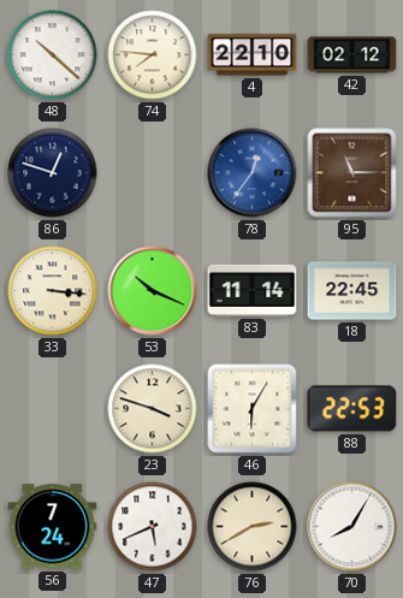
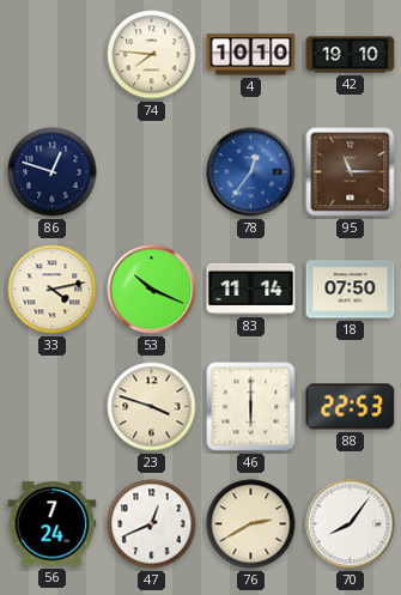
48: 10:22 -> none
4: 22:10 -> 10:10
42: 02:12 -> 19:10
33: 3:16 -> 4:13
18: 22:45 -> 07:50
46: 6:05 -> 6:00
47: 5:41 -> 12:41
70: 8:05 -> 8:06
